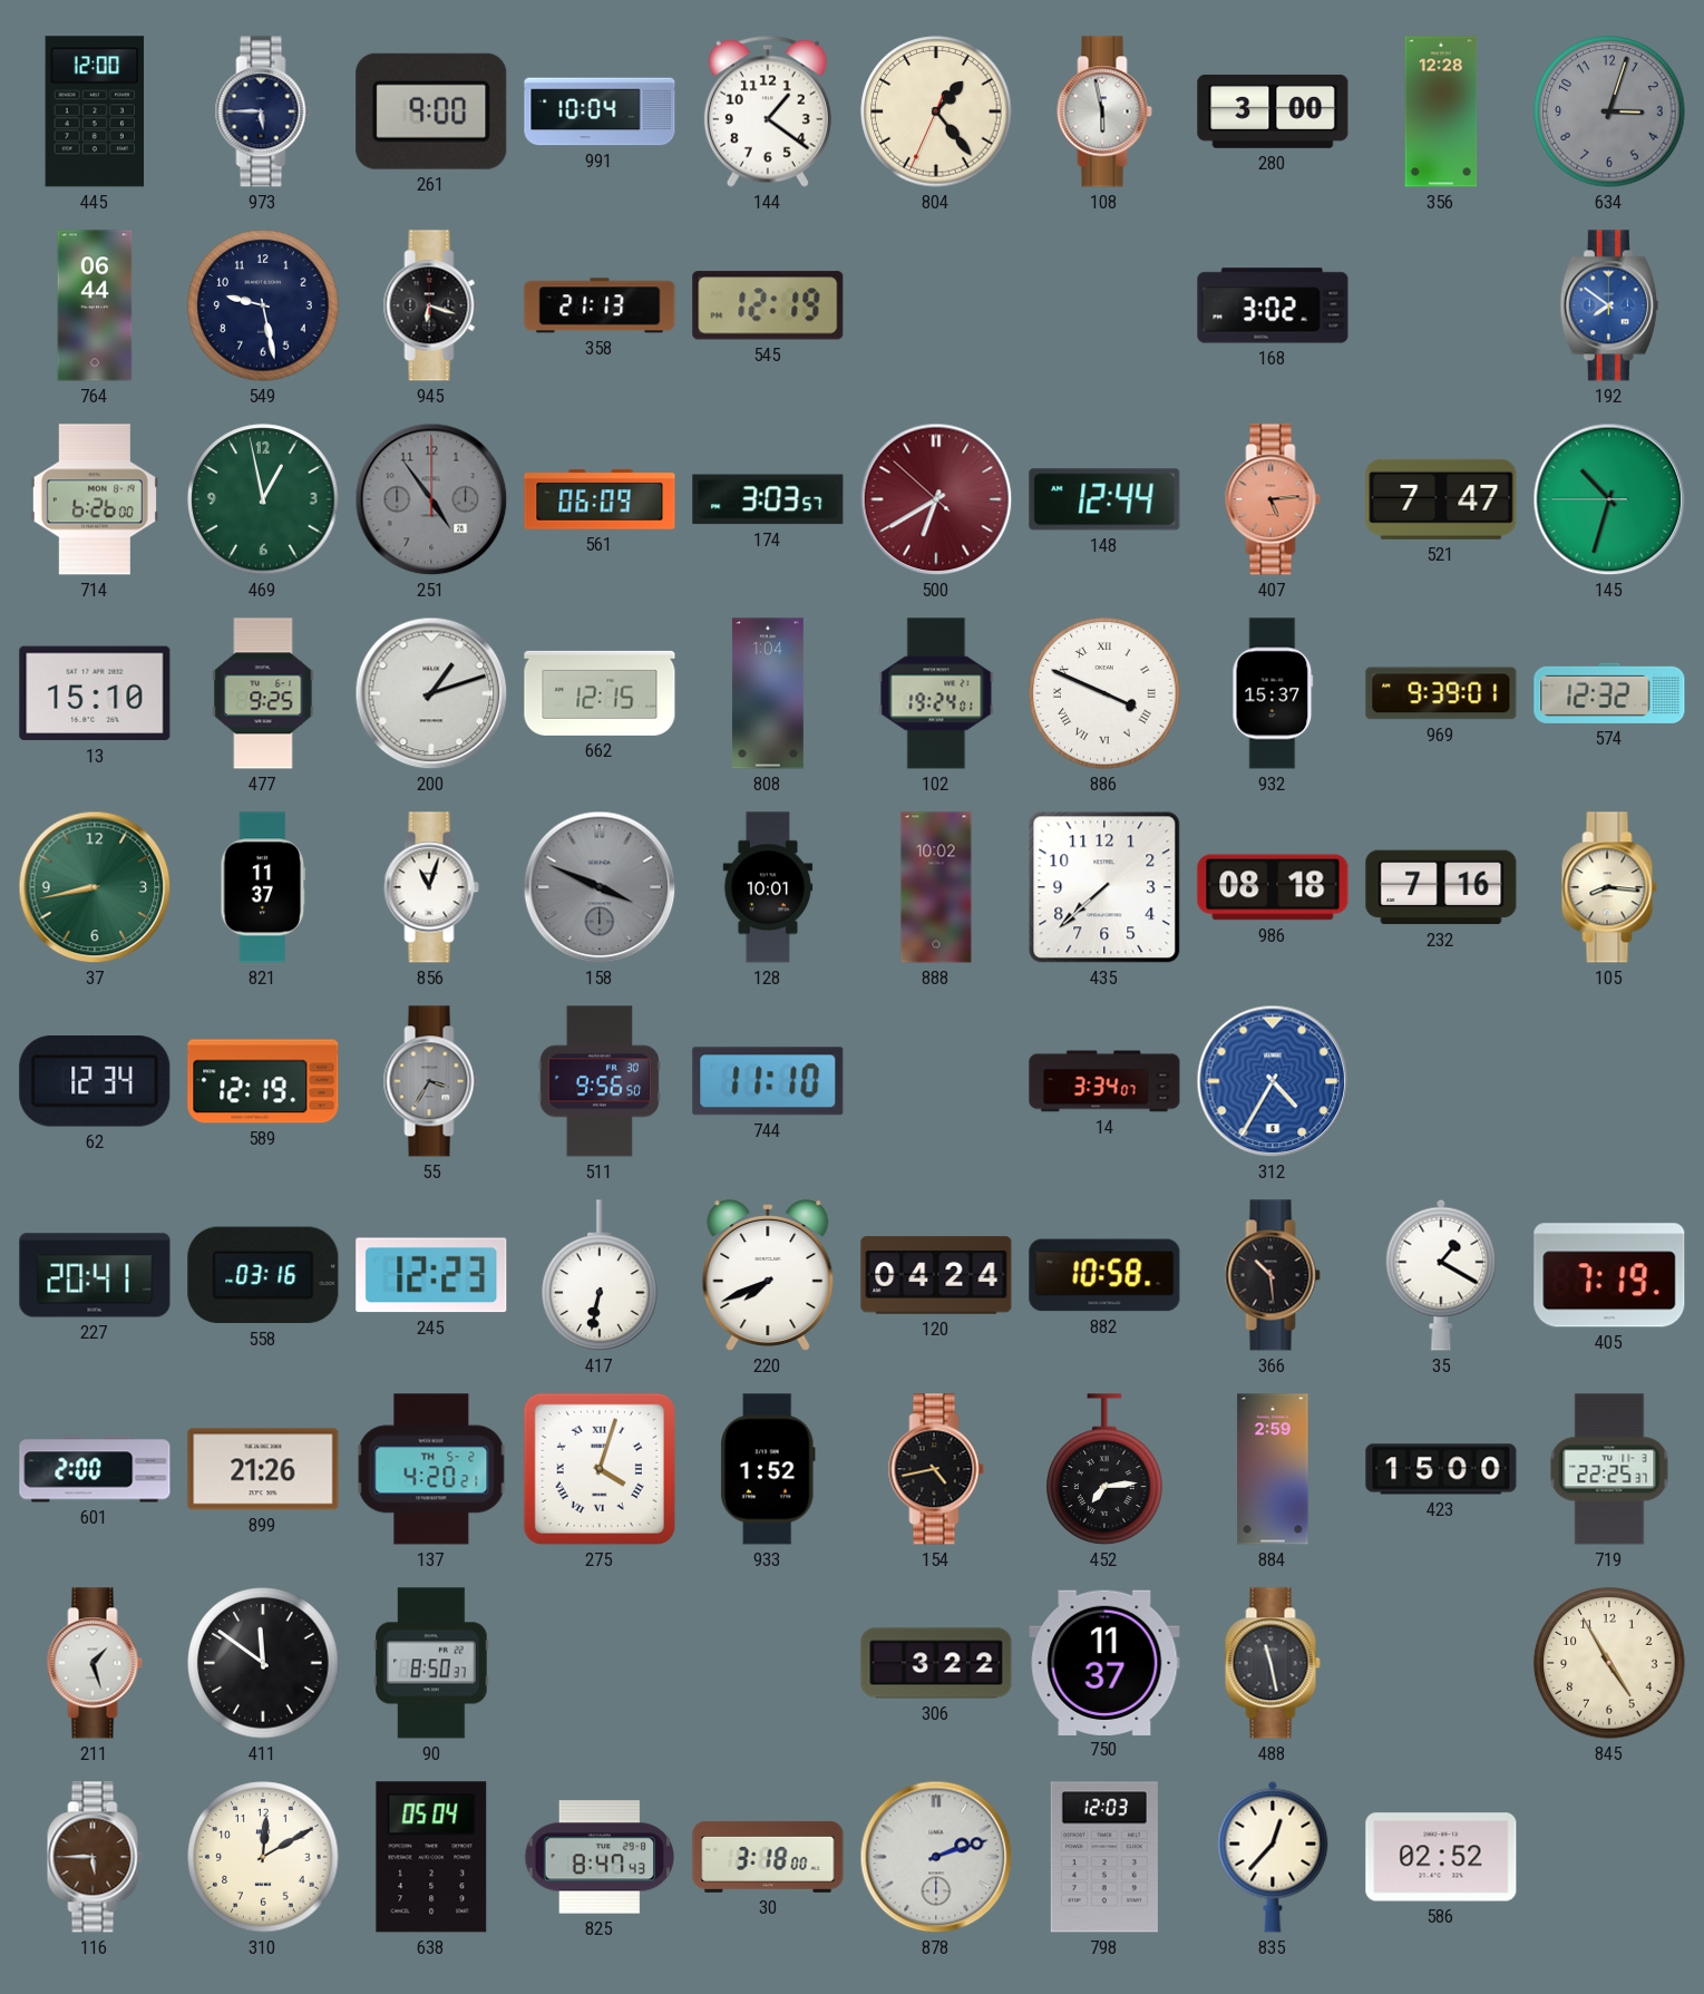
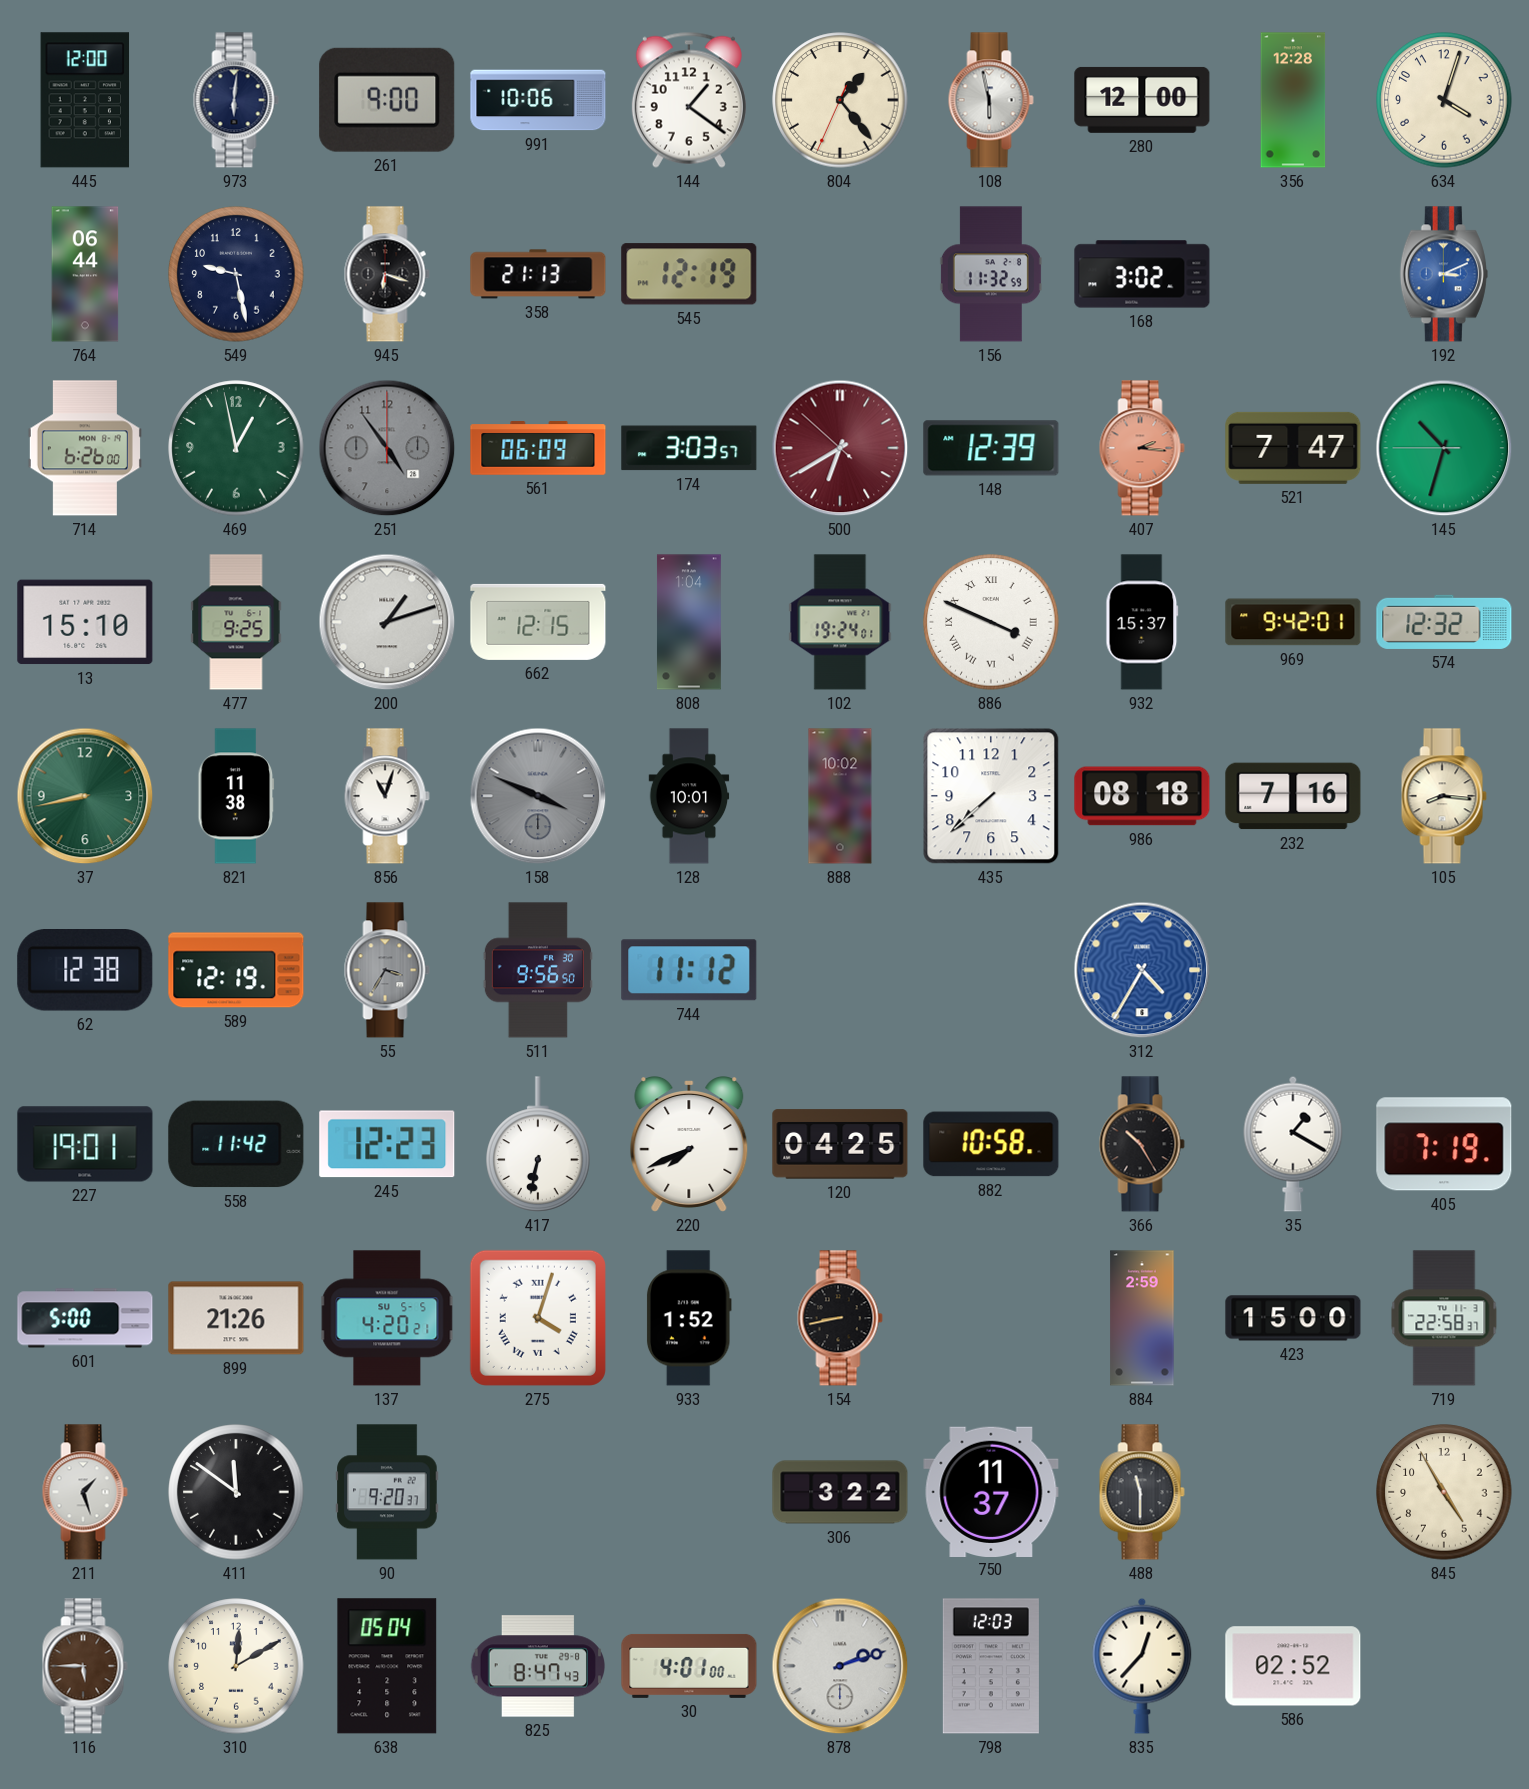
973: 5:45 -> 6:01
991: 10:04 -> 10:06
280: 3:00 -> 12:00
634: 3:03 -> 4:03
634 dial: grey -> cream
156: none -> 11:32
192: 7:51 -> 3:11
148: 12:44 -> 12:39
407: 5:14 -> 2:16
969: 9:39 -> 9:42
821: 11:37 -> 11:38
62: 12:34 -> 12:38
744: 11:10 -> 11:12
14: 3:34 -> none
227: 20:41 -> 19:01
558: 03:16 -> 11:42
120: 04:24 -> 04:25
366: 10:29 -> 10:25
601: 2:00 -> 5:00
137 date: TH 5-2 -> SU 5-5
154: 4:43 -> 8:43
452: 7:14 -> none
719: 22:25 -> 22:58
90: 8:50 -> 9:20
488: 11:28 -> 11:30
30: 3:18 -> 4:01
